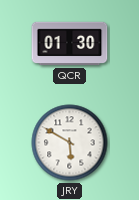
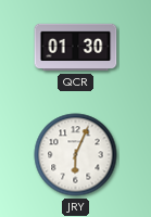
JRY: 5:50 -> 6:04
